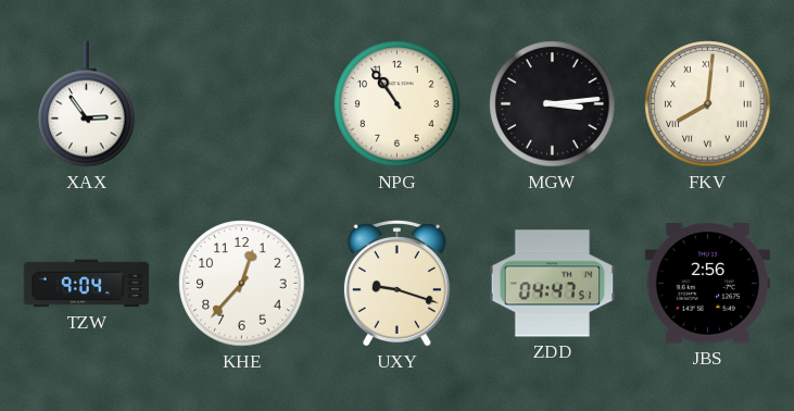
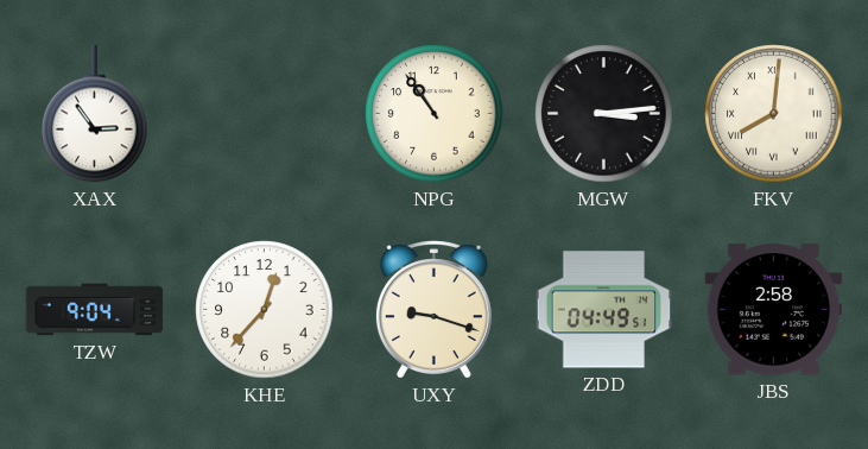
ZDD: 04:47 -> 04:49
JBS: 2:56 -> 2:58
